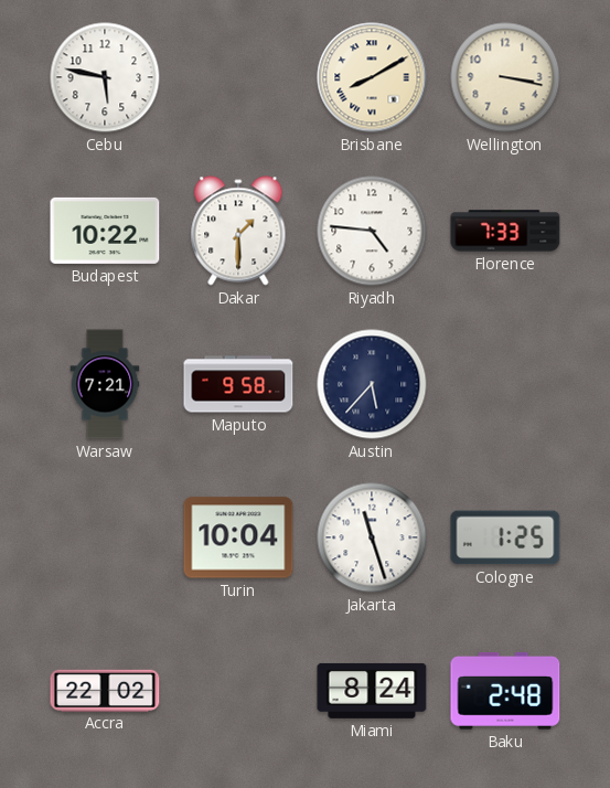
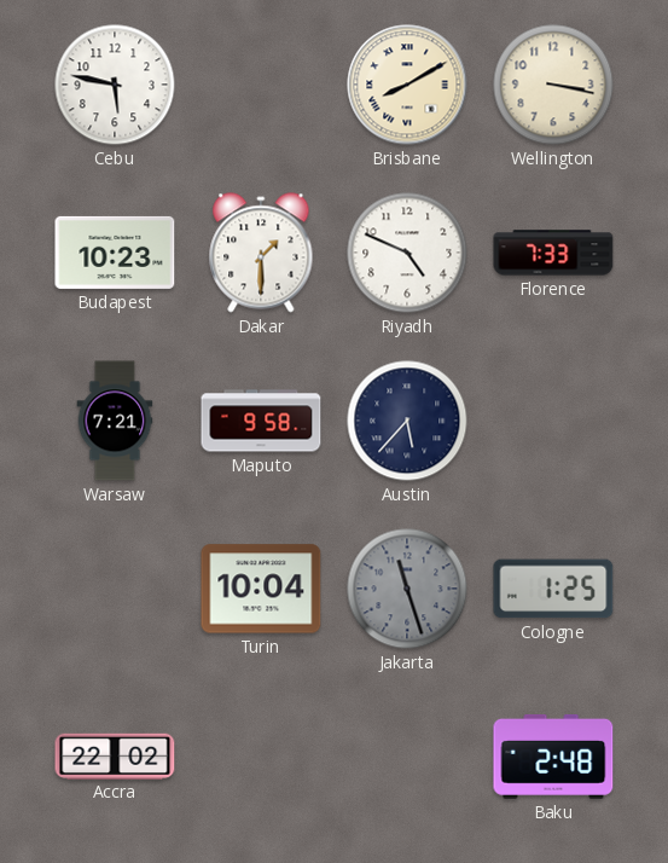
Budapest: 10:22 -> 10:23
Riyadh: 4:46 -> 4:49
Jakarta dial: white -> grey
Miami: 8:24 -> none
